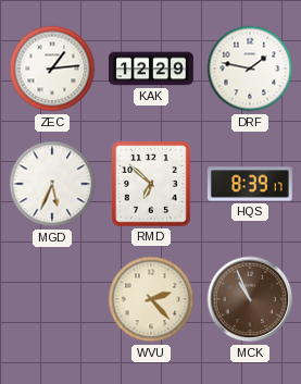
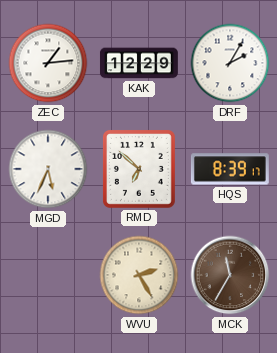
DRF: 1:47 -> 2:05
WVU: 2:23 -> 2:25
MCK: 10:56 -> 11:35
